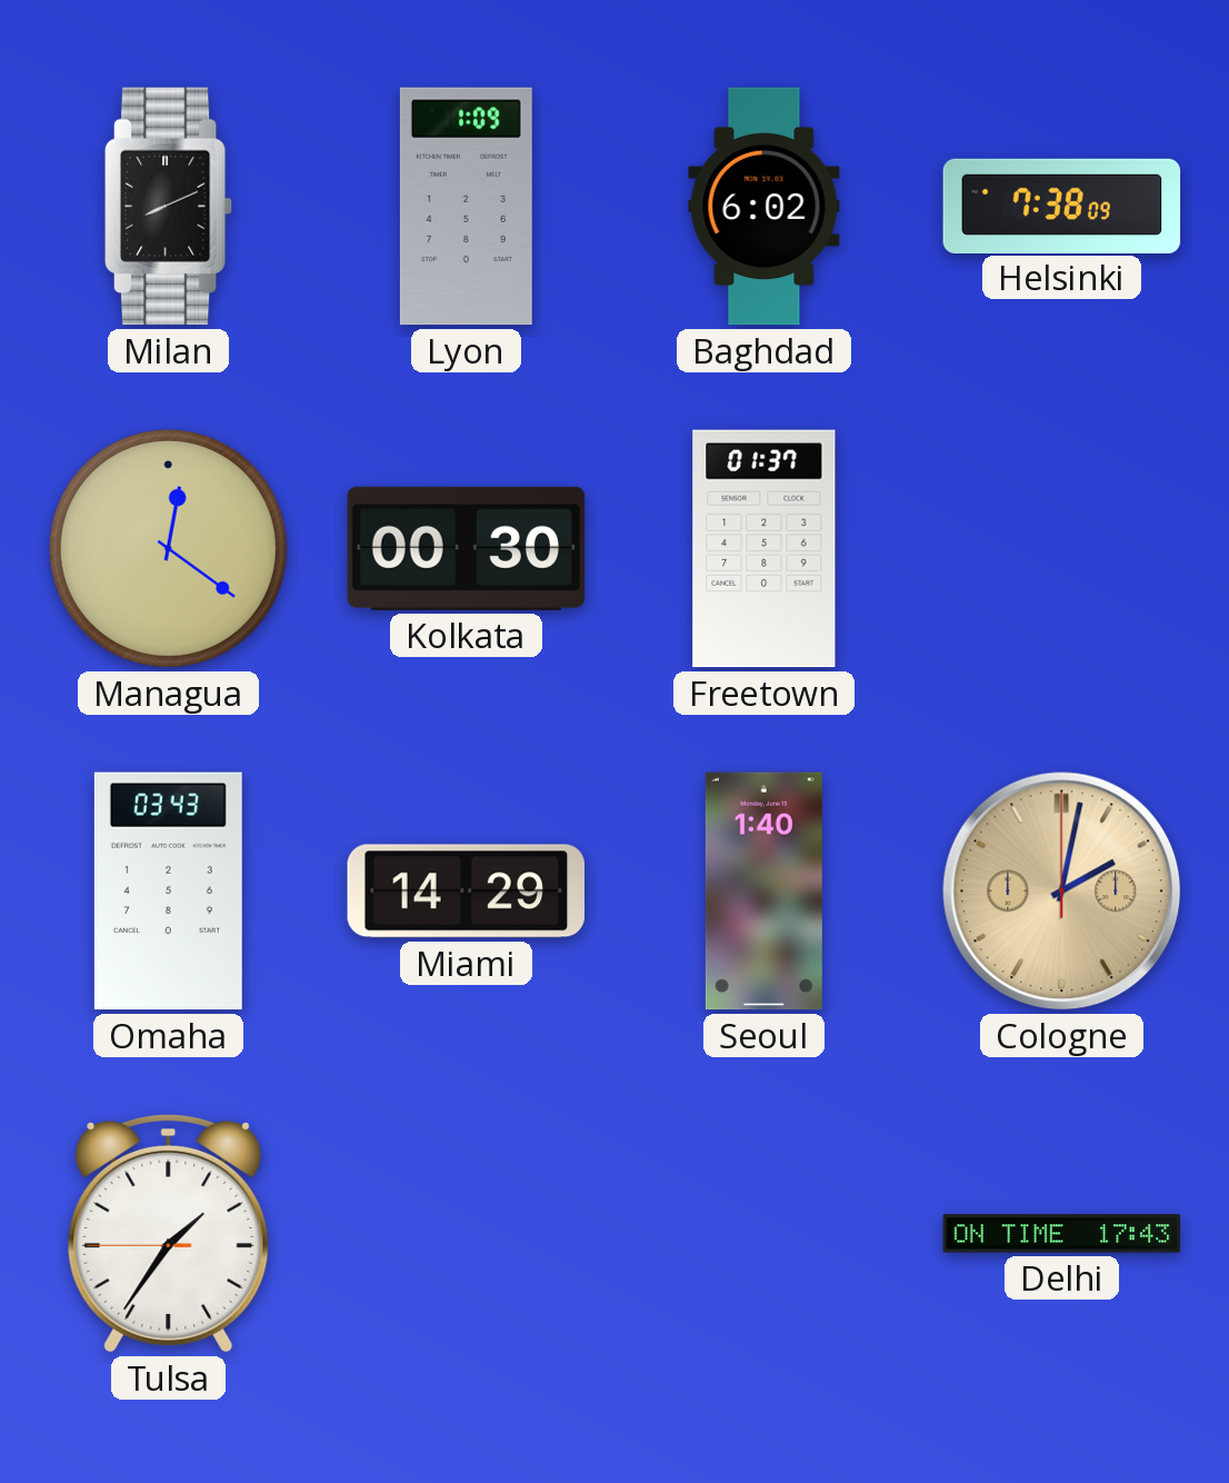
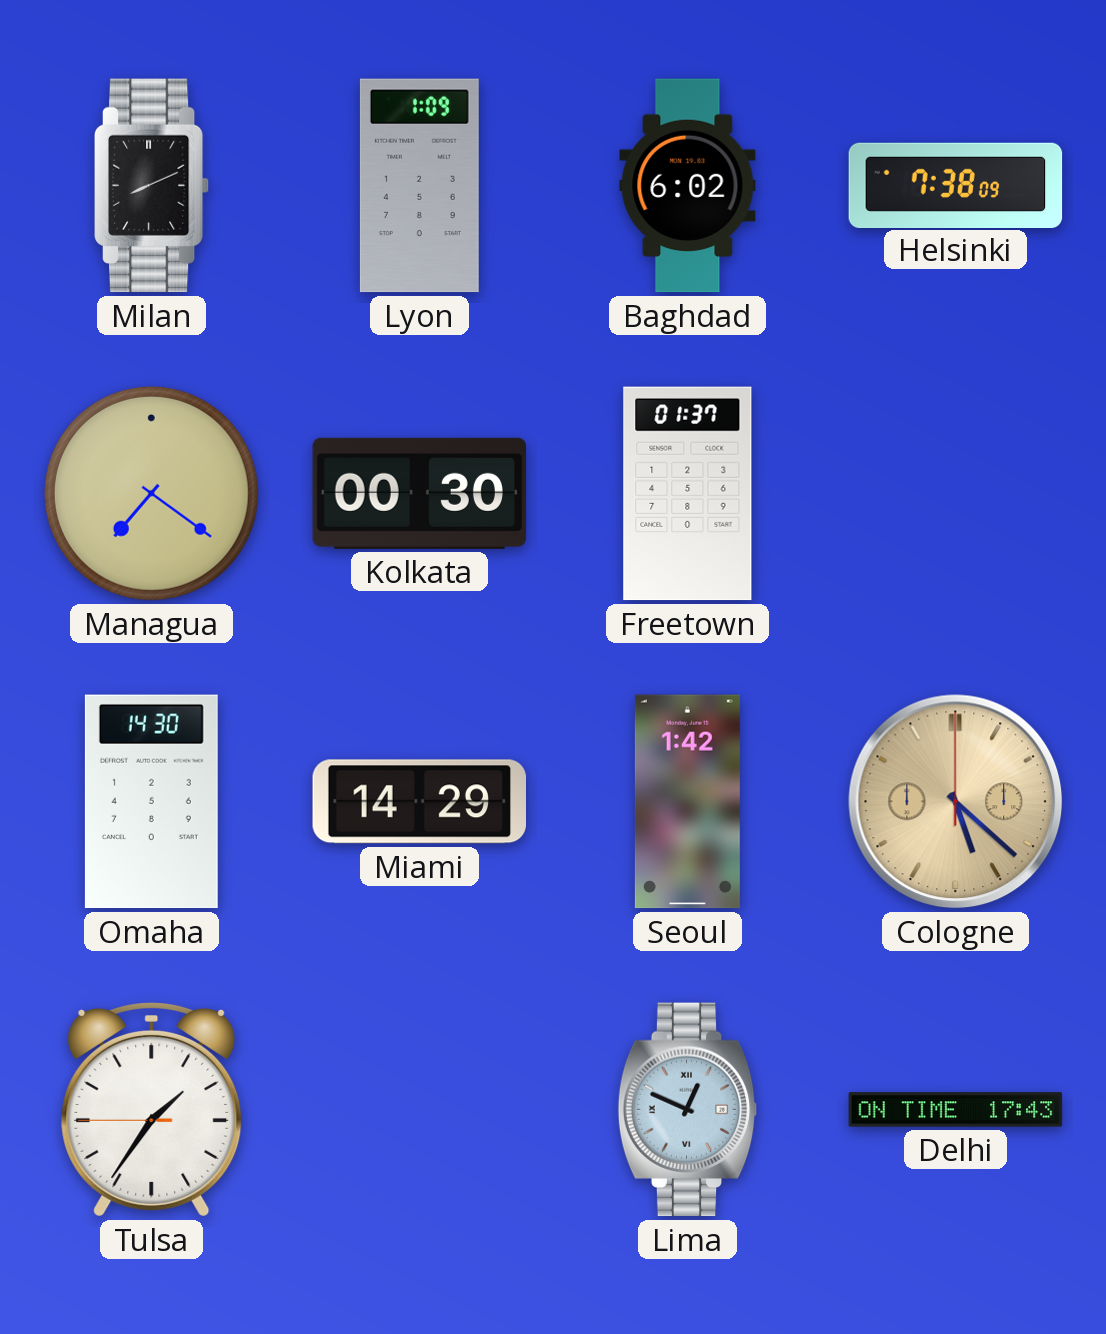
Managua: 12:21 -> 7:21
Omaha: 03:43 -> 14:30
Seoul: 1:40 -> 1:42
Cologne: 2:02 -> 5:22
Lima: none -> 12:49
